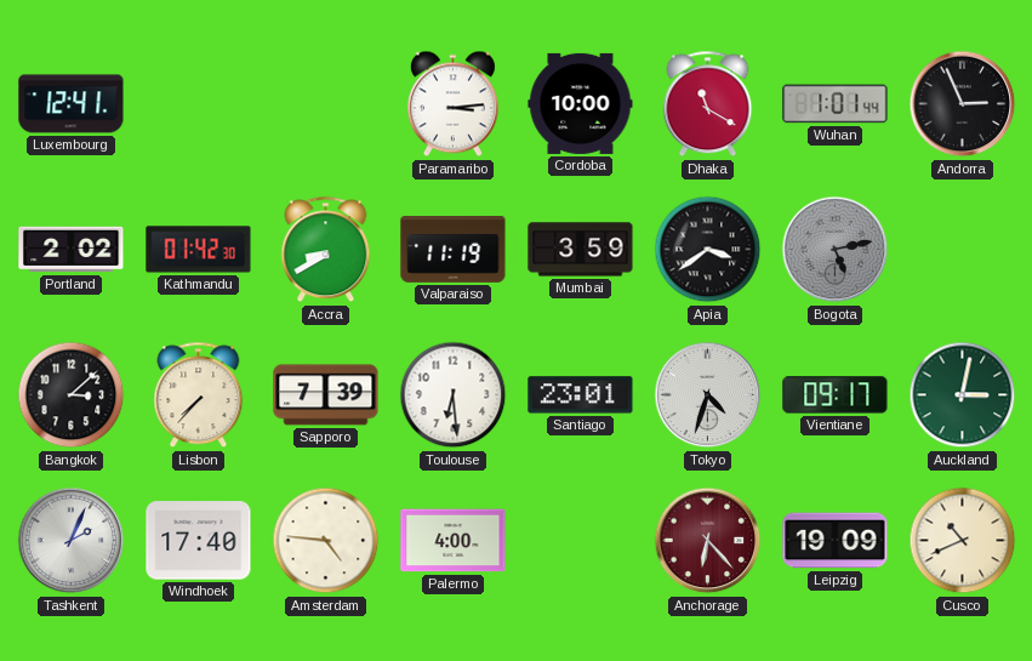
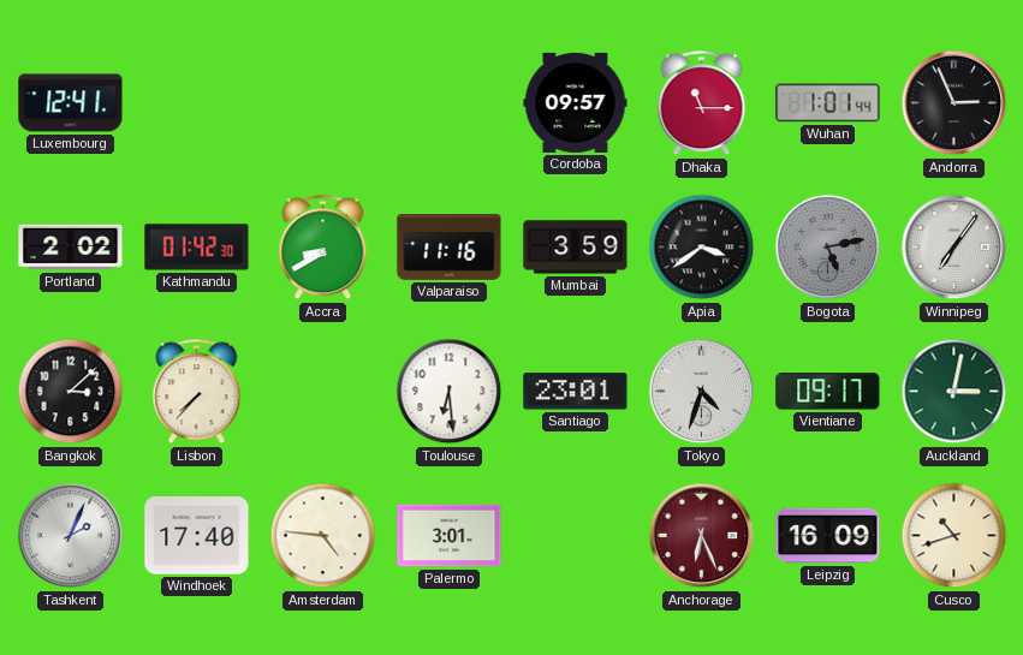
Paramaribo: 3:14 -> none
Cordoba: 10:00 -> 09:57
Dhaka: 11:20 -> 11:15
Valparaiso: 11:19 -> 11:16
Winnipeg: none -> 7:06
Sapporo: 7:39 -> none
Palermo: 4:00 -> 3:01
Anchorage: 6:23 -> 6:26
Leipzig: 19:09 -> 16:09
Cusco: 10:41 -> 10:42
